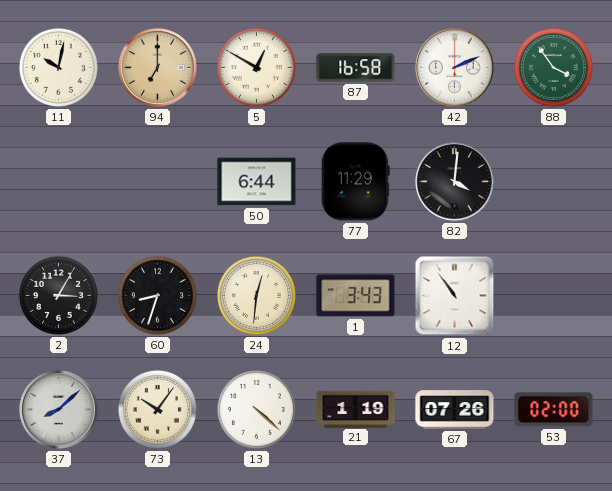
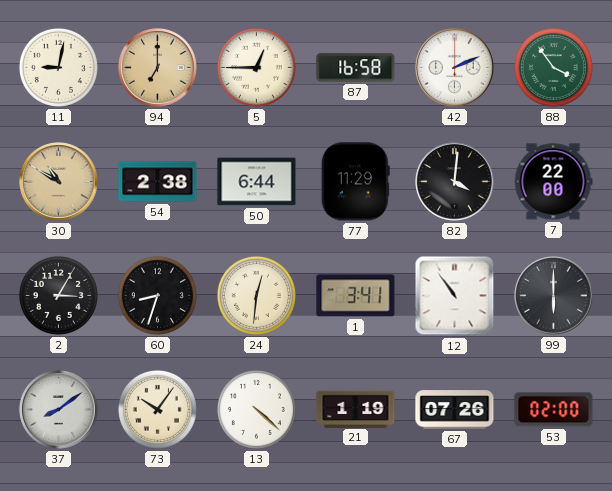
11: 10:02 -> 9:02
5: 12:50 -> 12:45
30: none -> 10:50
54: none -> 2:38
7: none -> 22:00
1: 3:43 -> 3:41
99: none -> 6:00
37: 8:08 -> 8:09
